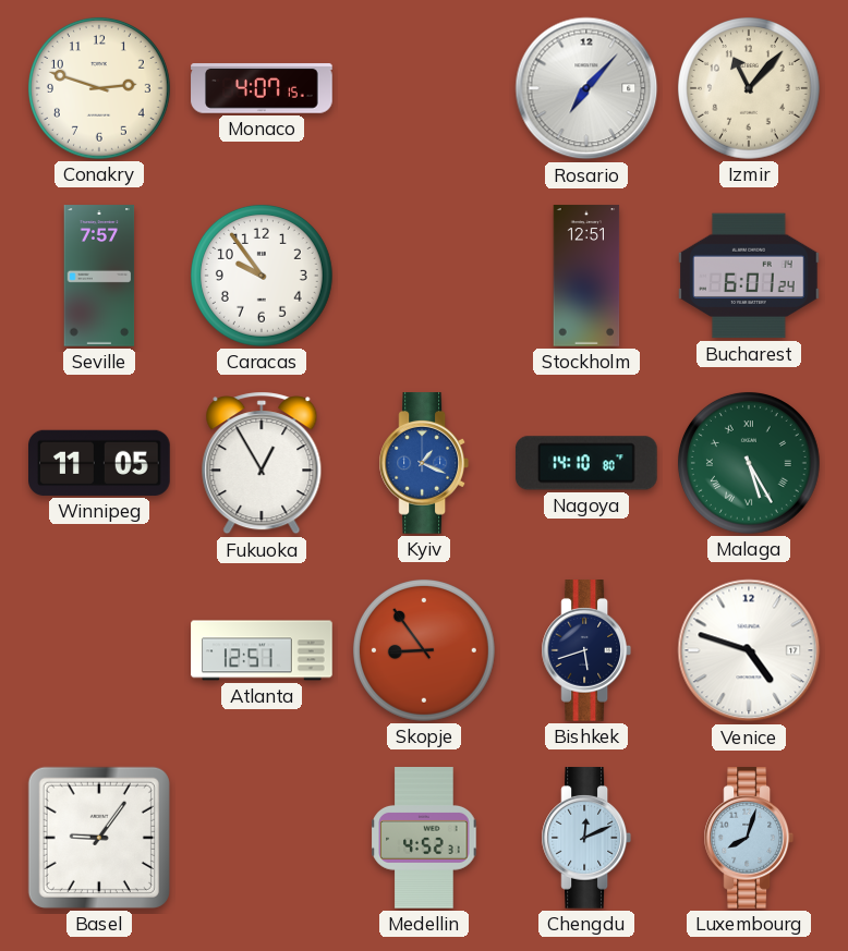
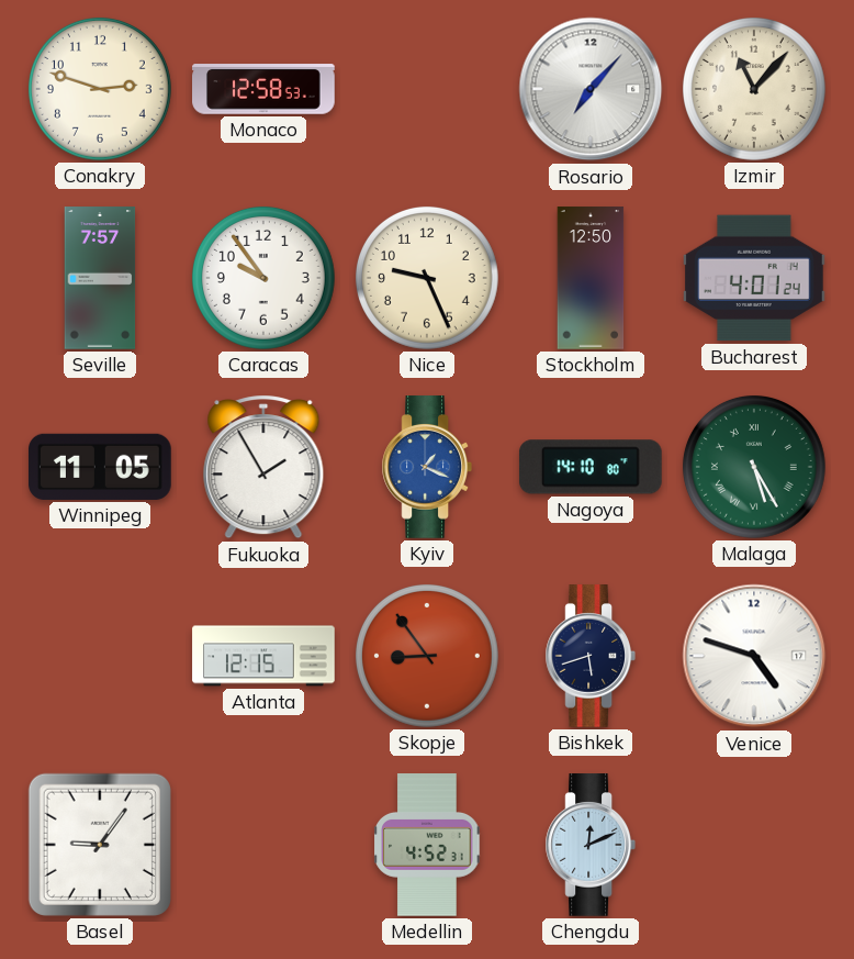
Monaco: 4:07 -> 12:58
Nice: none -> 9:26
Stockholm: 12:51 -> 12:50
Bucharest: 6:01 -> 4:01
Fukuoka: 12:55 -> 1:55
Atlanta: 12:51 -> 12:15
Luxembourg: 8:03 -> none
